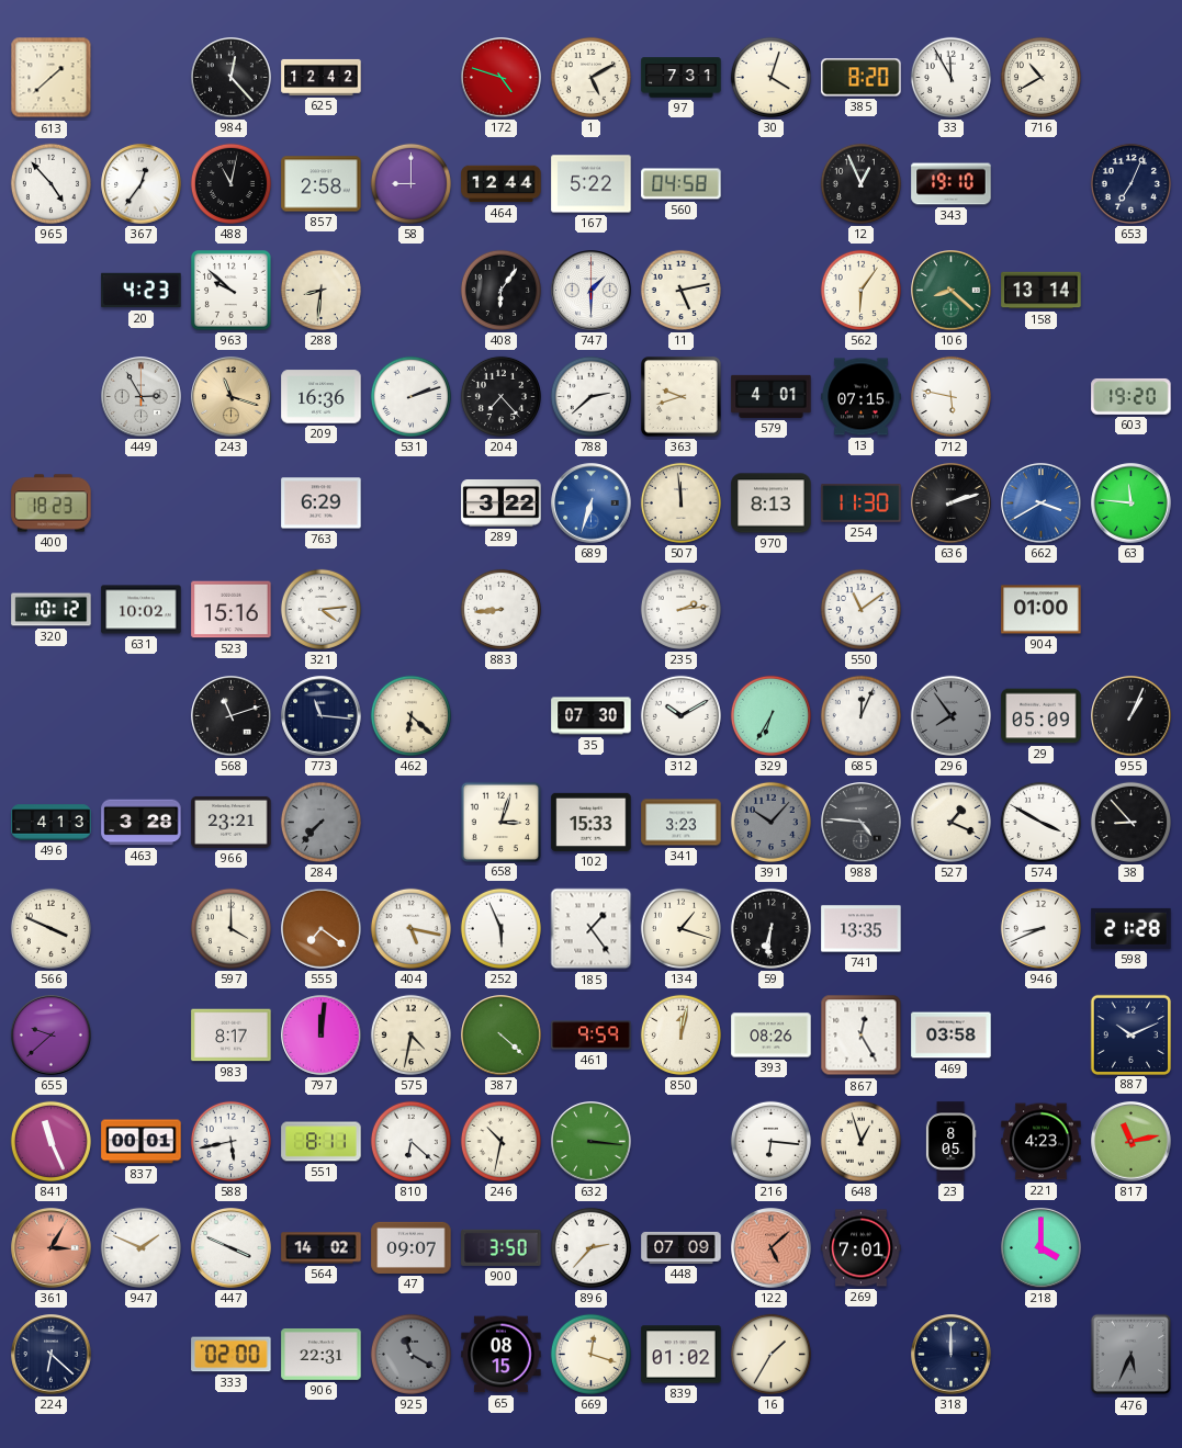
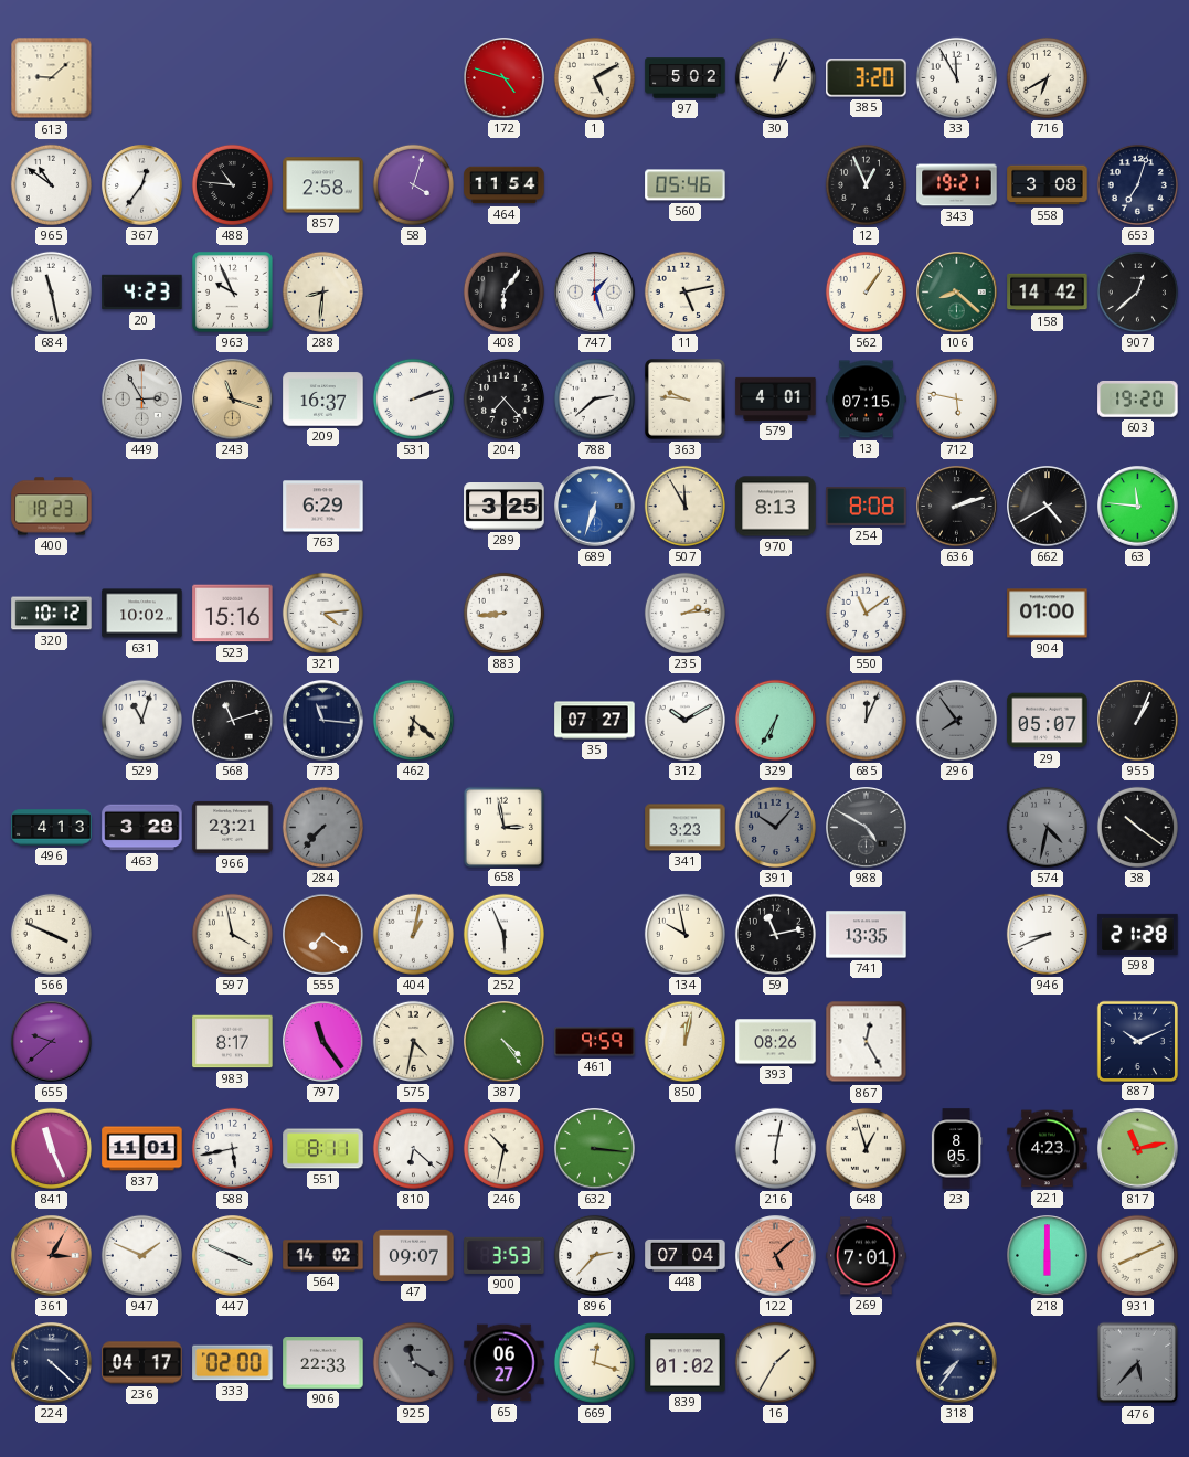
613: 1:38 -> 9:08
984: 12:23 -> none
625: 12:42 -> none
97: 7:31 -> 5:02
30: 4:03 -> 1:03
385: 8:20 -> 3:20
716: 10:40 -> 6:40
965: 4:53 -> 10:51
488: 11:02 -> 10:46
58: 9:00 -> 4:03
464: 12:44 -> 11:54
167: 5:22 -> none
560: 04:58 -> 05:46
343: 19:10 -> 19:21
558: none -> 3:08
653: 7:04 -> 7:03
684: none -> 11:28
963: 9:52 -> 9:56
747: 1:30 -> 1:27
562: 6:06 -> 1:06
158: 13:14 -> 14:42
907: none -> 12:38
209: 16:36 -> 16:37
363: 9:42 -> 9:46
289: 3:22 -> 3:25
507: 11:59 -> 11:55
254: 11:30 -> 8:08
662: 3:40 -> 4:40
662 dial: blue -> black
529: none -> 11:03
35: 07:30 -> 07:27
29: 05:09 -> 05:07
658: 3:03 -> 2:58
102: 15:33 -> none
988: 4:46 -> 4:50
527: 1:19 -> none
574: 3:50 -> 4:32
574 dial: white -> grey
38: 8:53 -> 10:21
597: 4:00 -> 3:58
404: 5:17 -> 1:02
185: 1:24 -> none
134: 1:18 -> 9:58
59: 6:31 -> 11:13
797: 12:01 -> 11:24
387: 4:22 -> 4:24
469: 03:58 -> none
837: 00:01 -> 11:01
216: 6:16 -> 6:02
900: 3:50 -> 3:53
448: 07:09 -> 07:04
218: 4:00 -> 6:00
931: none -> 8:11
224: 6:22 -> 4:22
236: none -> 04:17
906: 22:31 -> 22:33
65: 08:15 -> 06:27
318: 12:00 -> 7:36
476: 5:34 -> 5:37
